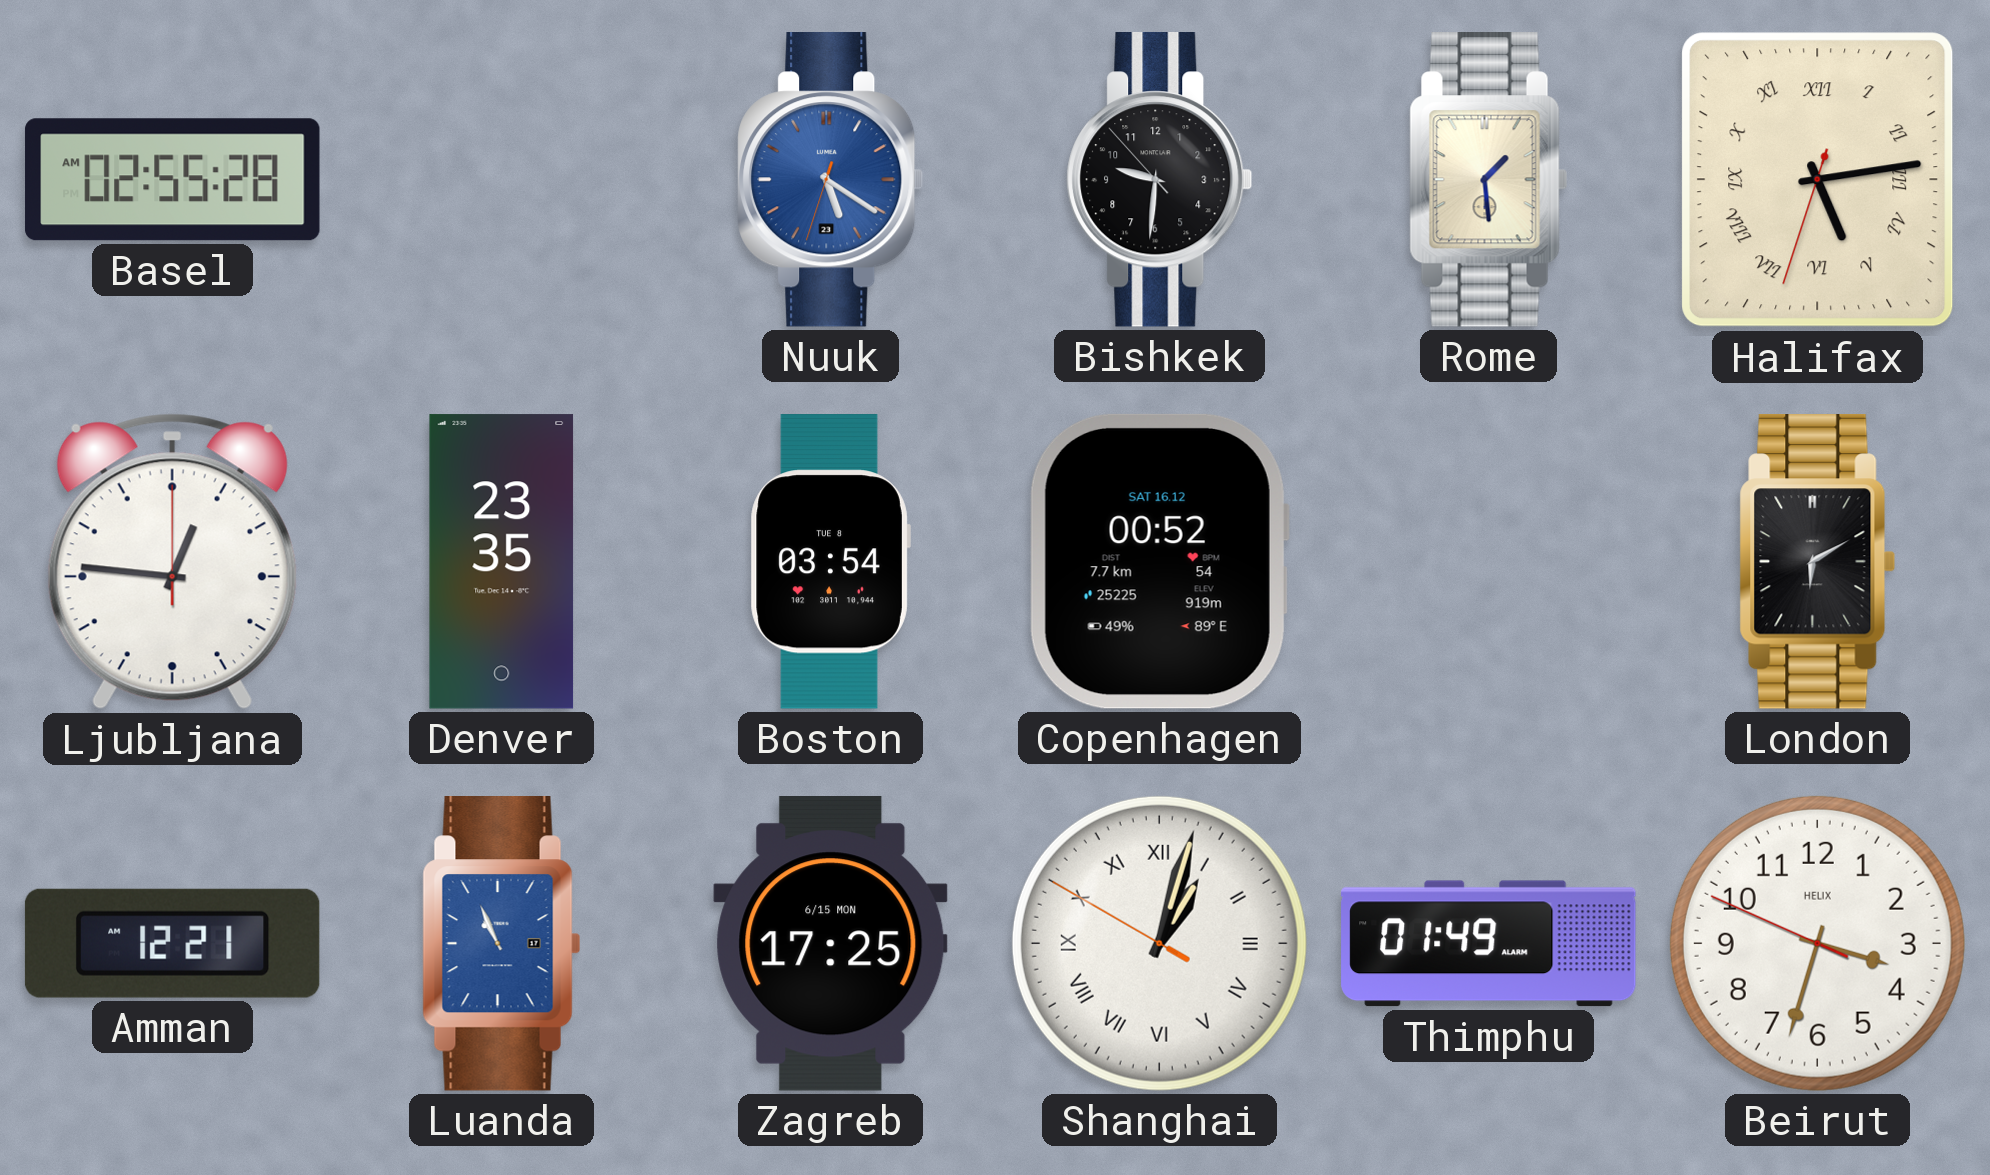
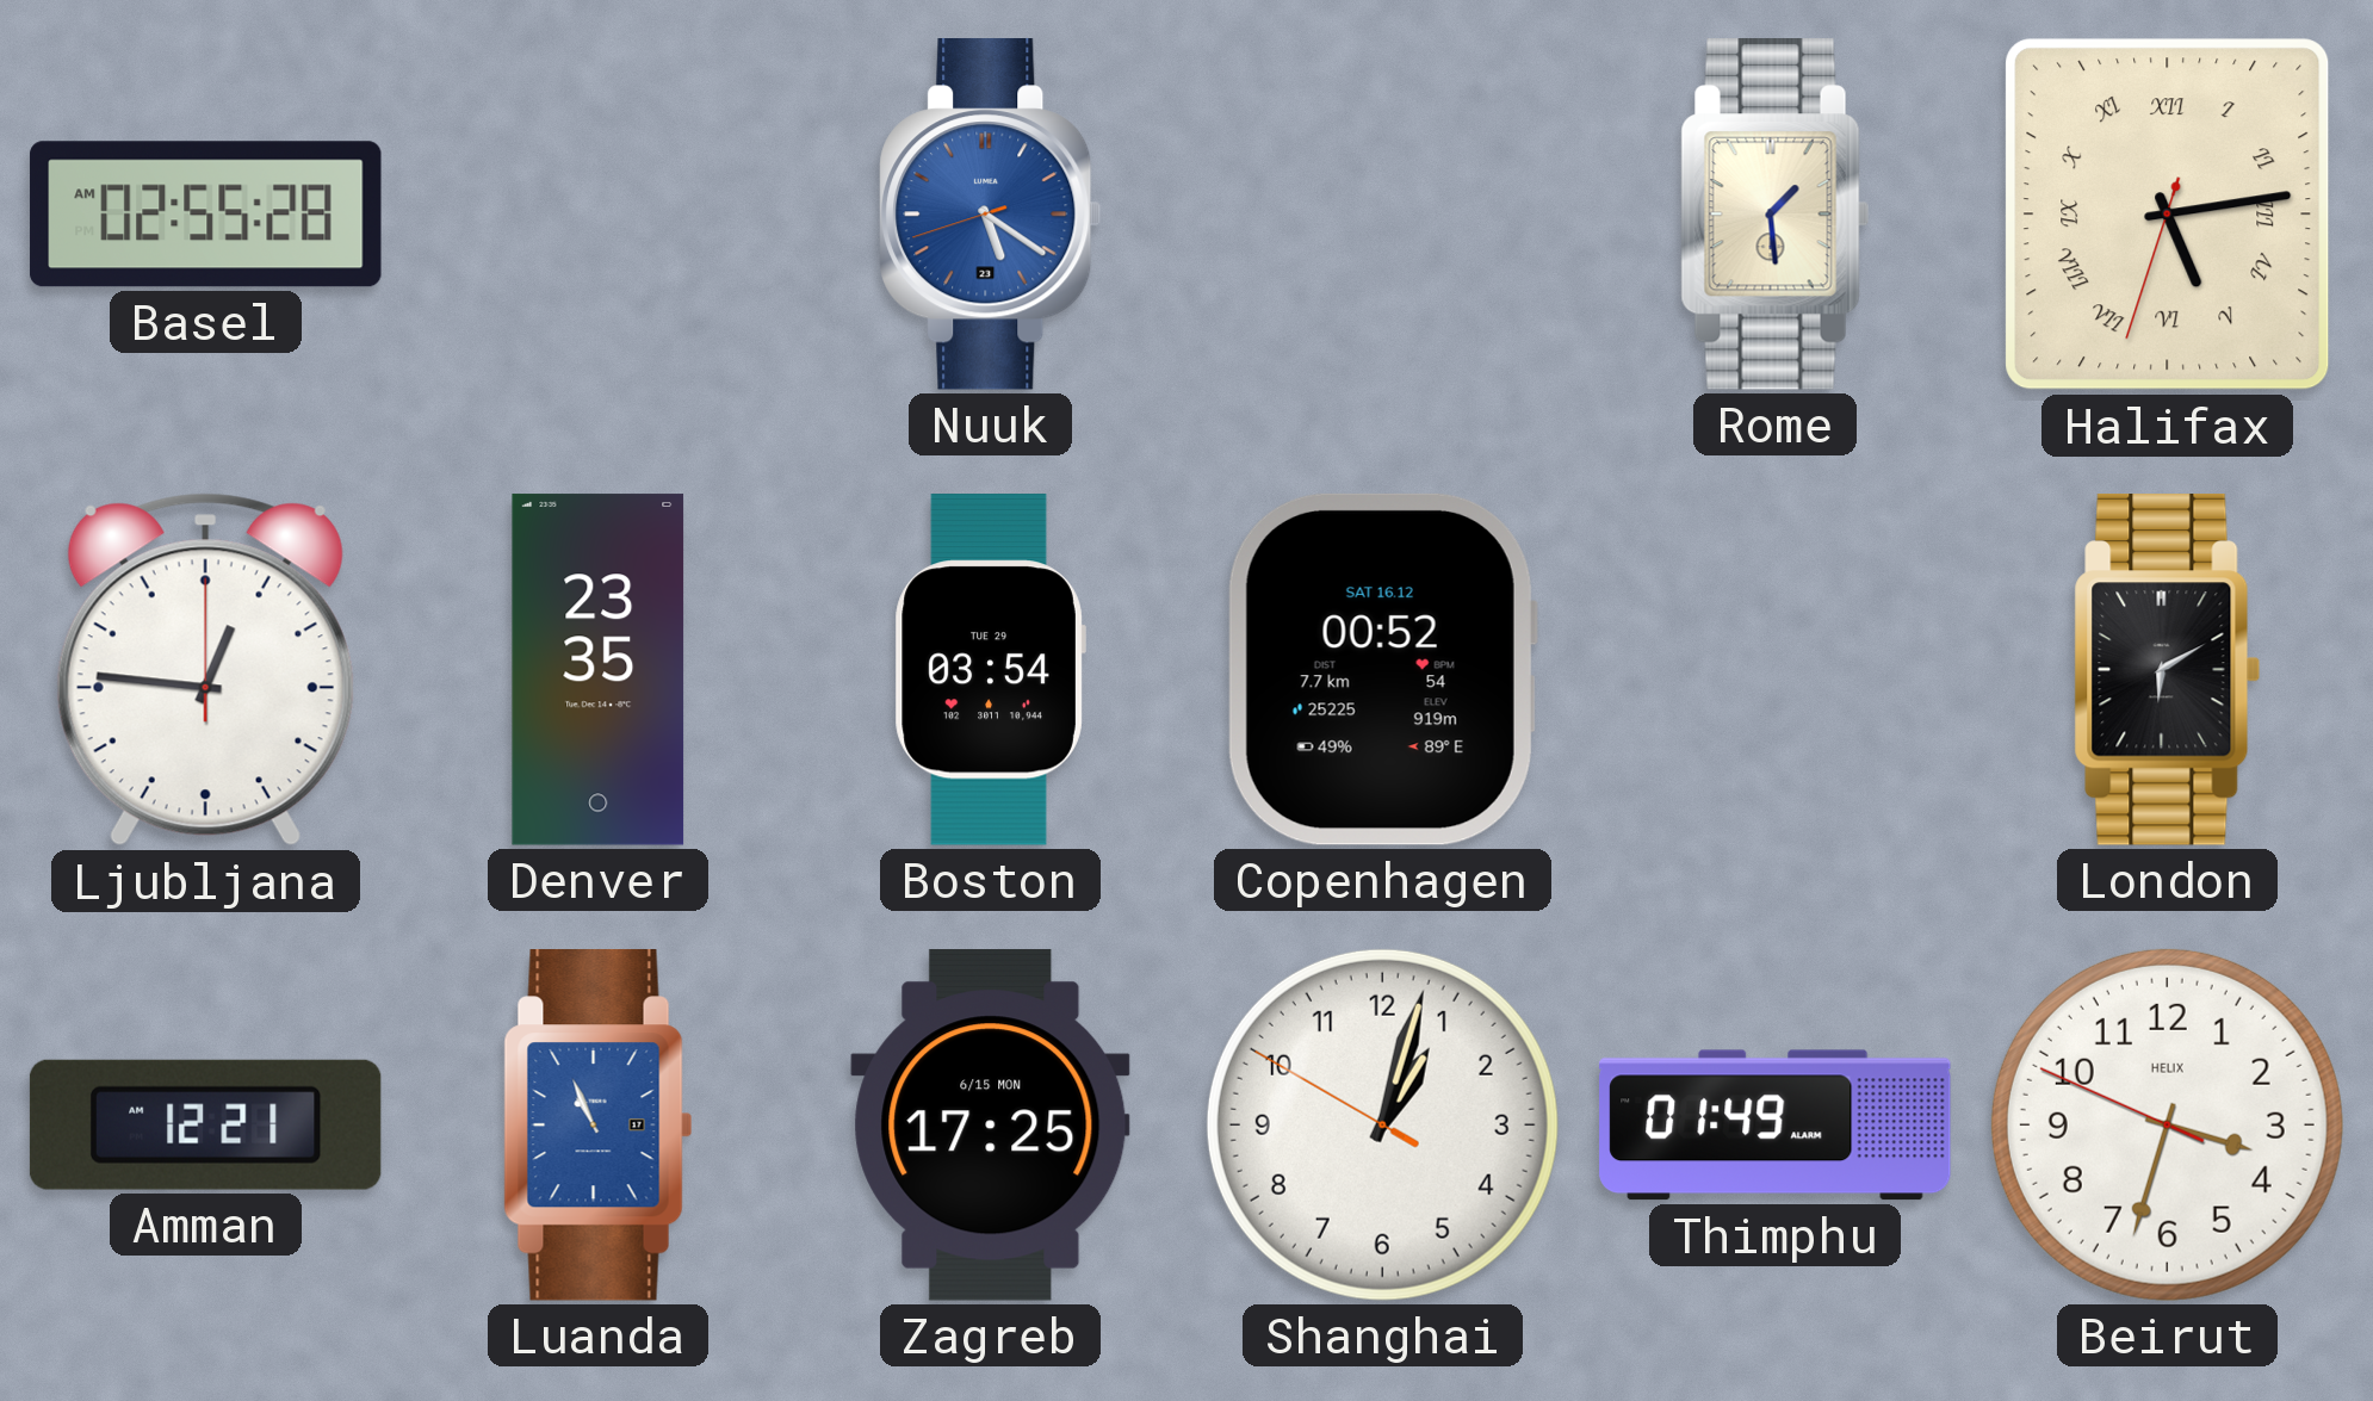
Nuuk: 5:20:33 -> 5:20:42
Bishkek: 9:30 -> none
Boston date: TUE 8 -> TUE 29
Shanghai numerals: Roman -> Arabic
